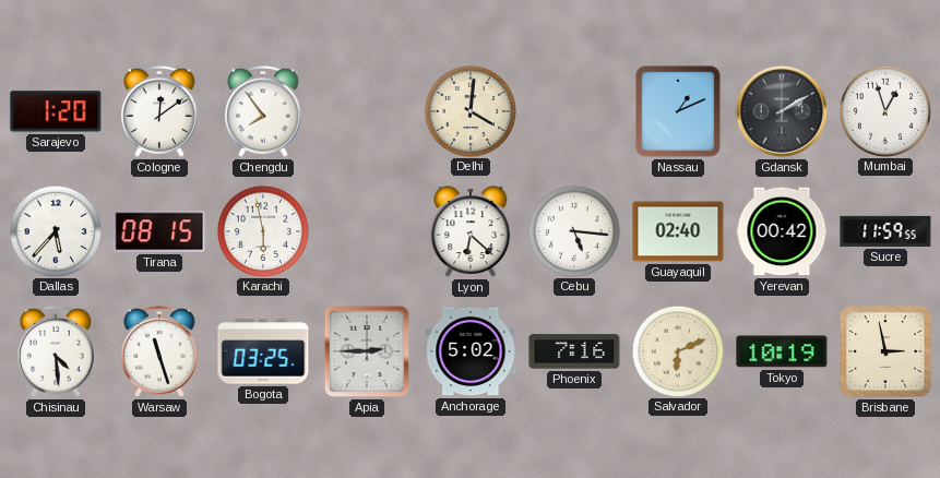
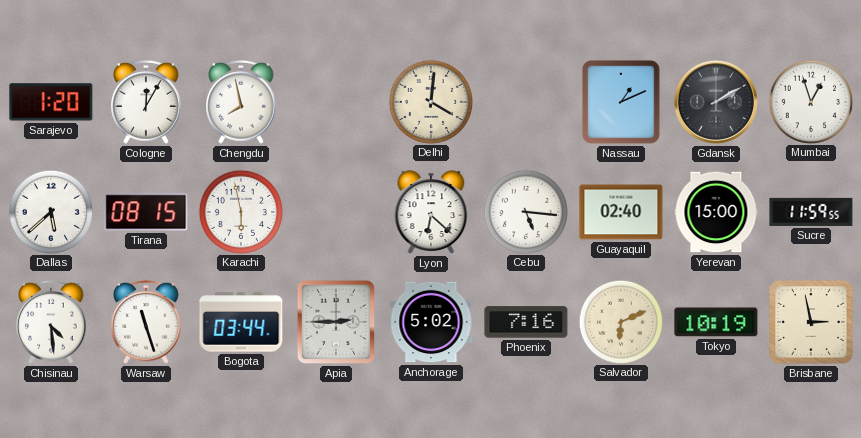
Cologne: 12:09 -> 12:05
Chengdu: 7:54 -> 7:58
Dallas: 5:37 -> 5:38
Yerevan: 00:42 -> 15:00
Bogota: 03:25 -> 03:44
